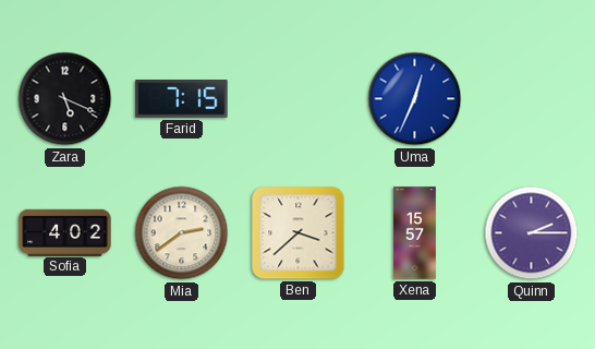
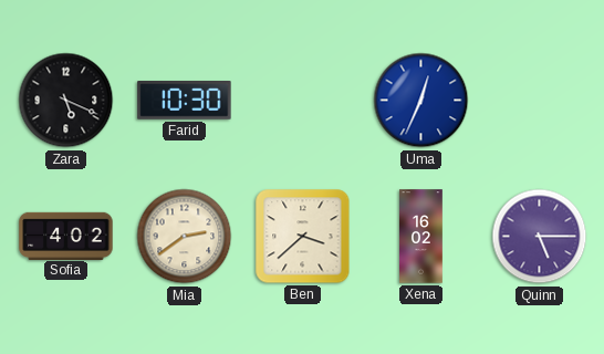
Farid: 7:15 -> 10:30
Xena: 15:57 -> 16:02
Quinn: 2:15 -> 5:15
